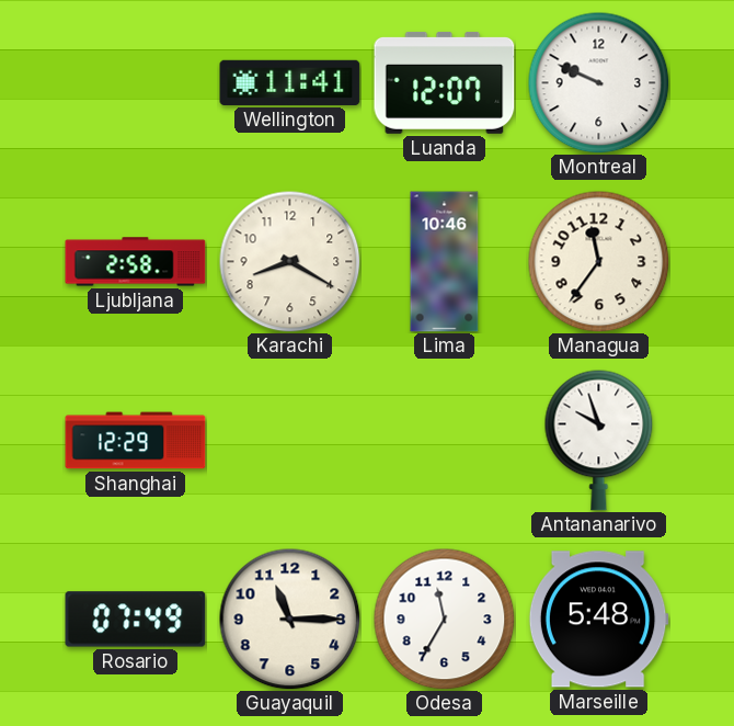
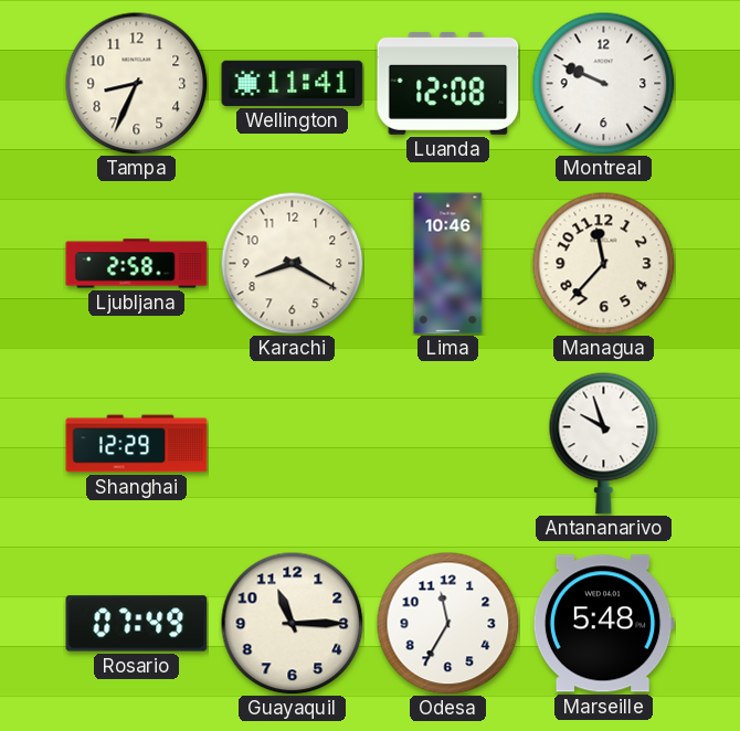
Tampa: none -> 8:34
Luanda: 12:07 -> 12:08
Managua: 11:36 -> 11:37
